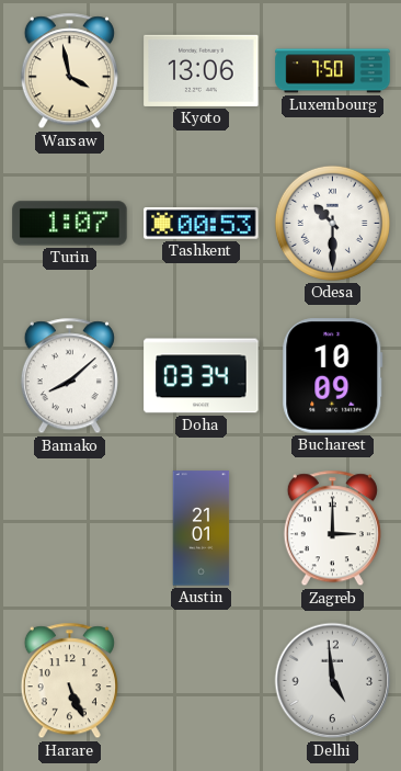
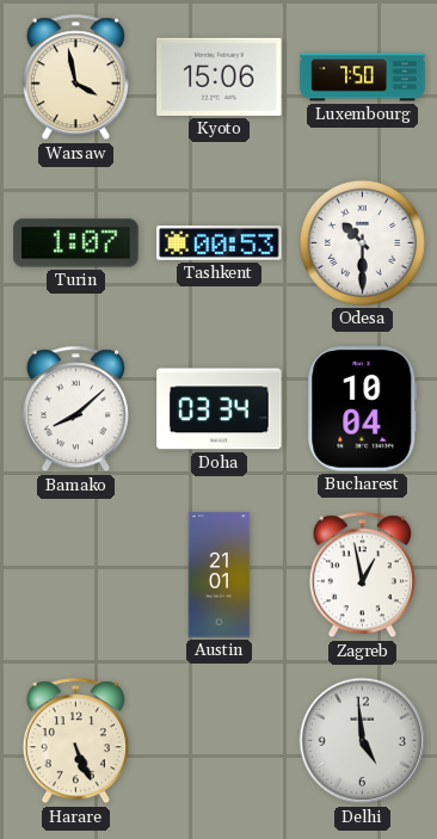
Kyoto: 13:06 -> 15:06
Bucharest: 10:09 -> 10:04
Zagreb: 3:00 -> 12:58
